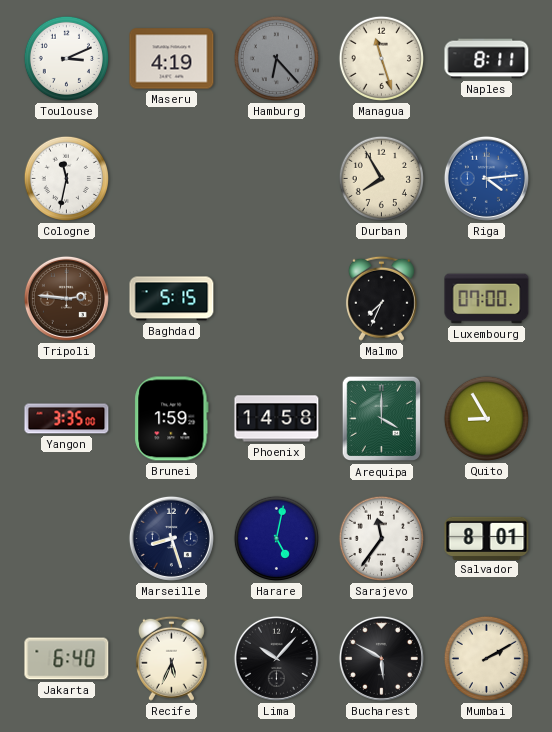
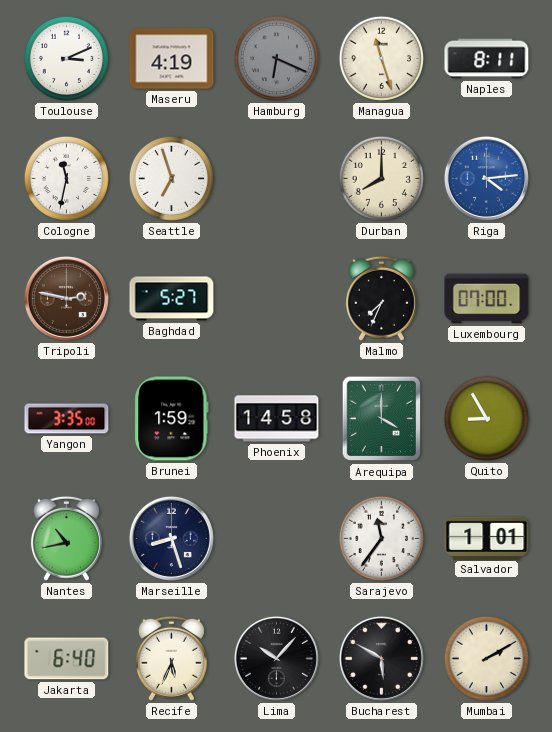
Hamburg: 6:23 -> 6:19
Seattle: none -> 6:57
Durban: 7:55 -> 8:00
Tripoli: 2:46 -> 2:47
Baghdad: 5:15 -> 5:27
Nantes: none -> 10:43
Harare: 5:02 -> none
Salvador: 8:01 -> 1:01
